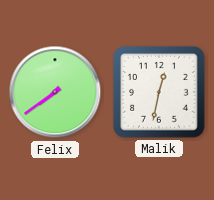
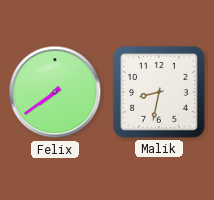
Malik: 12:32 -> 8:32
